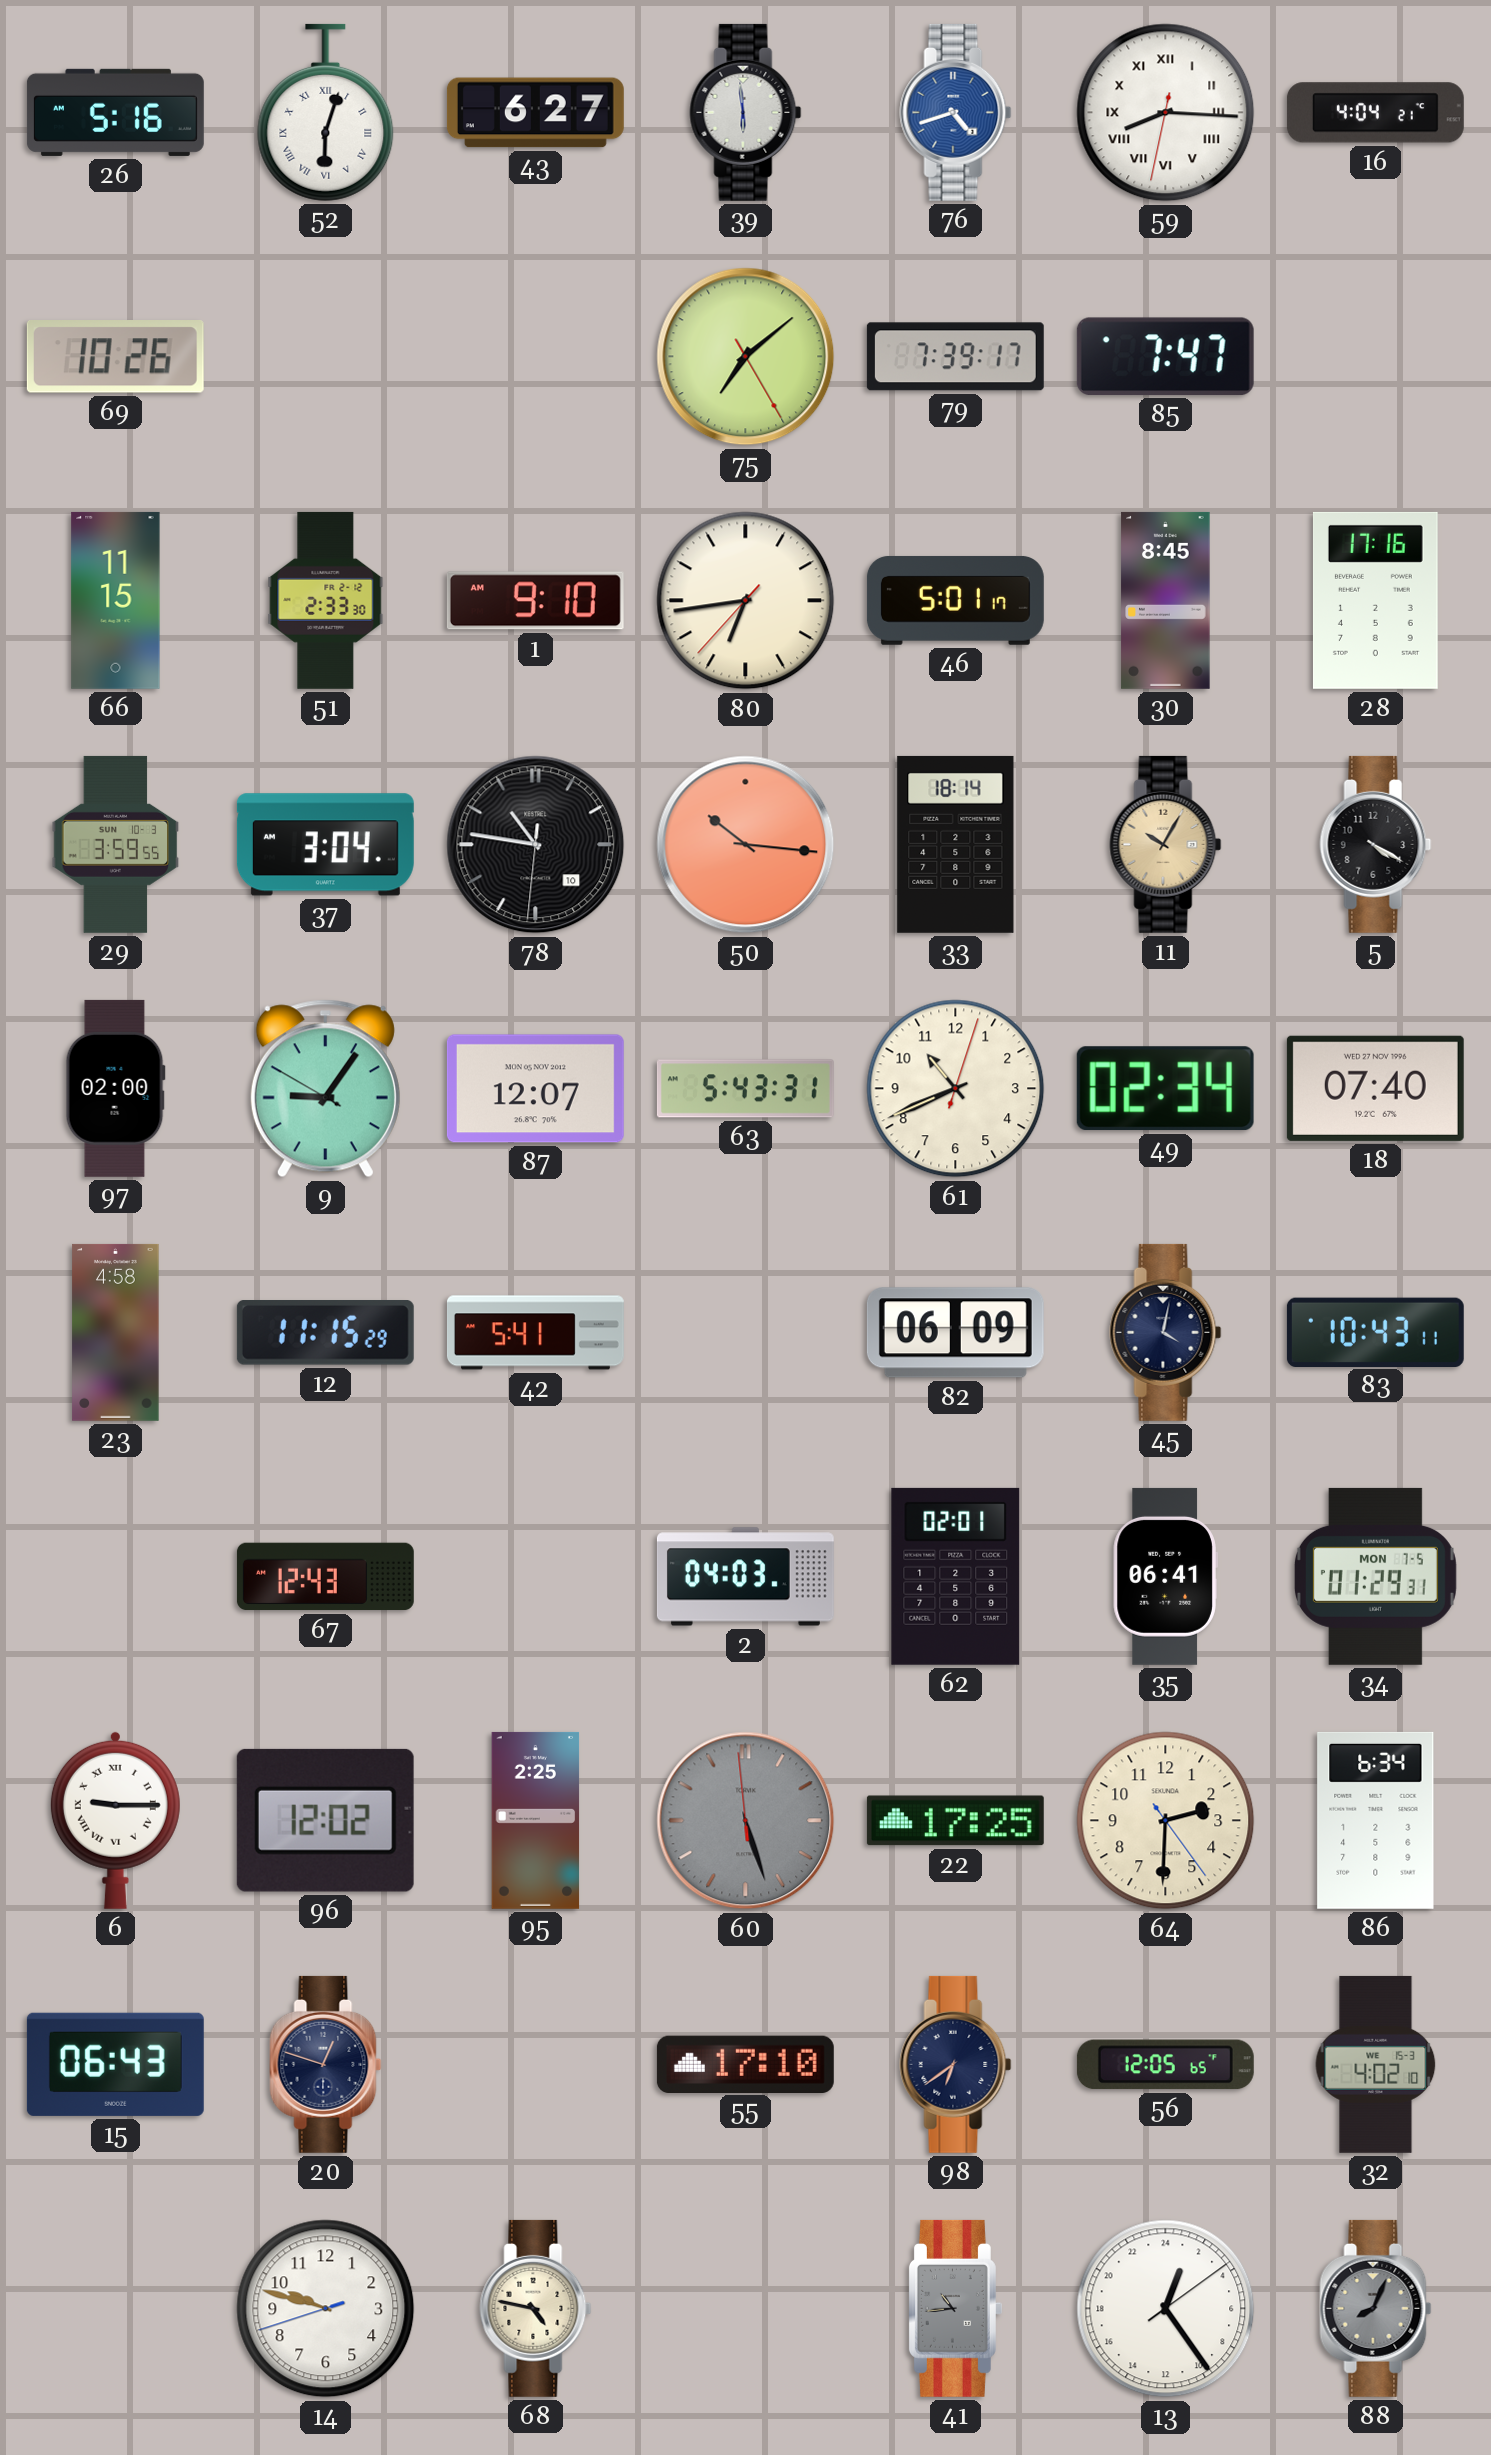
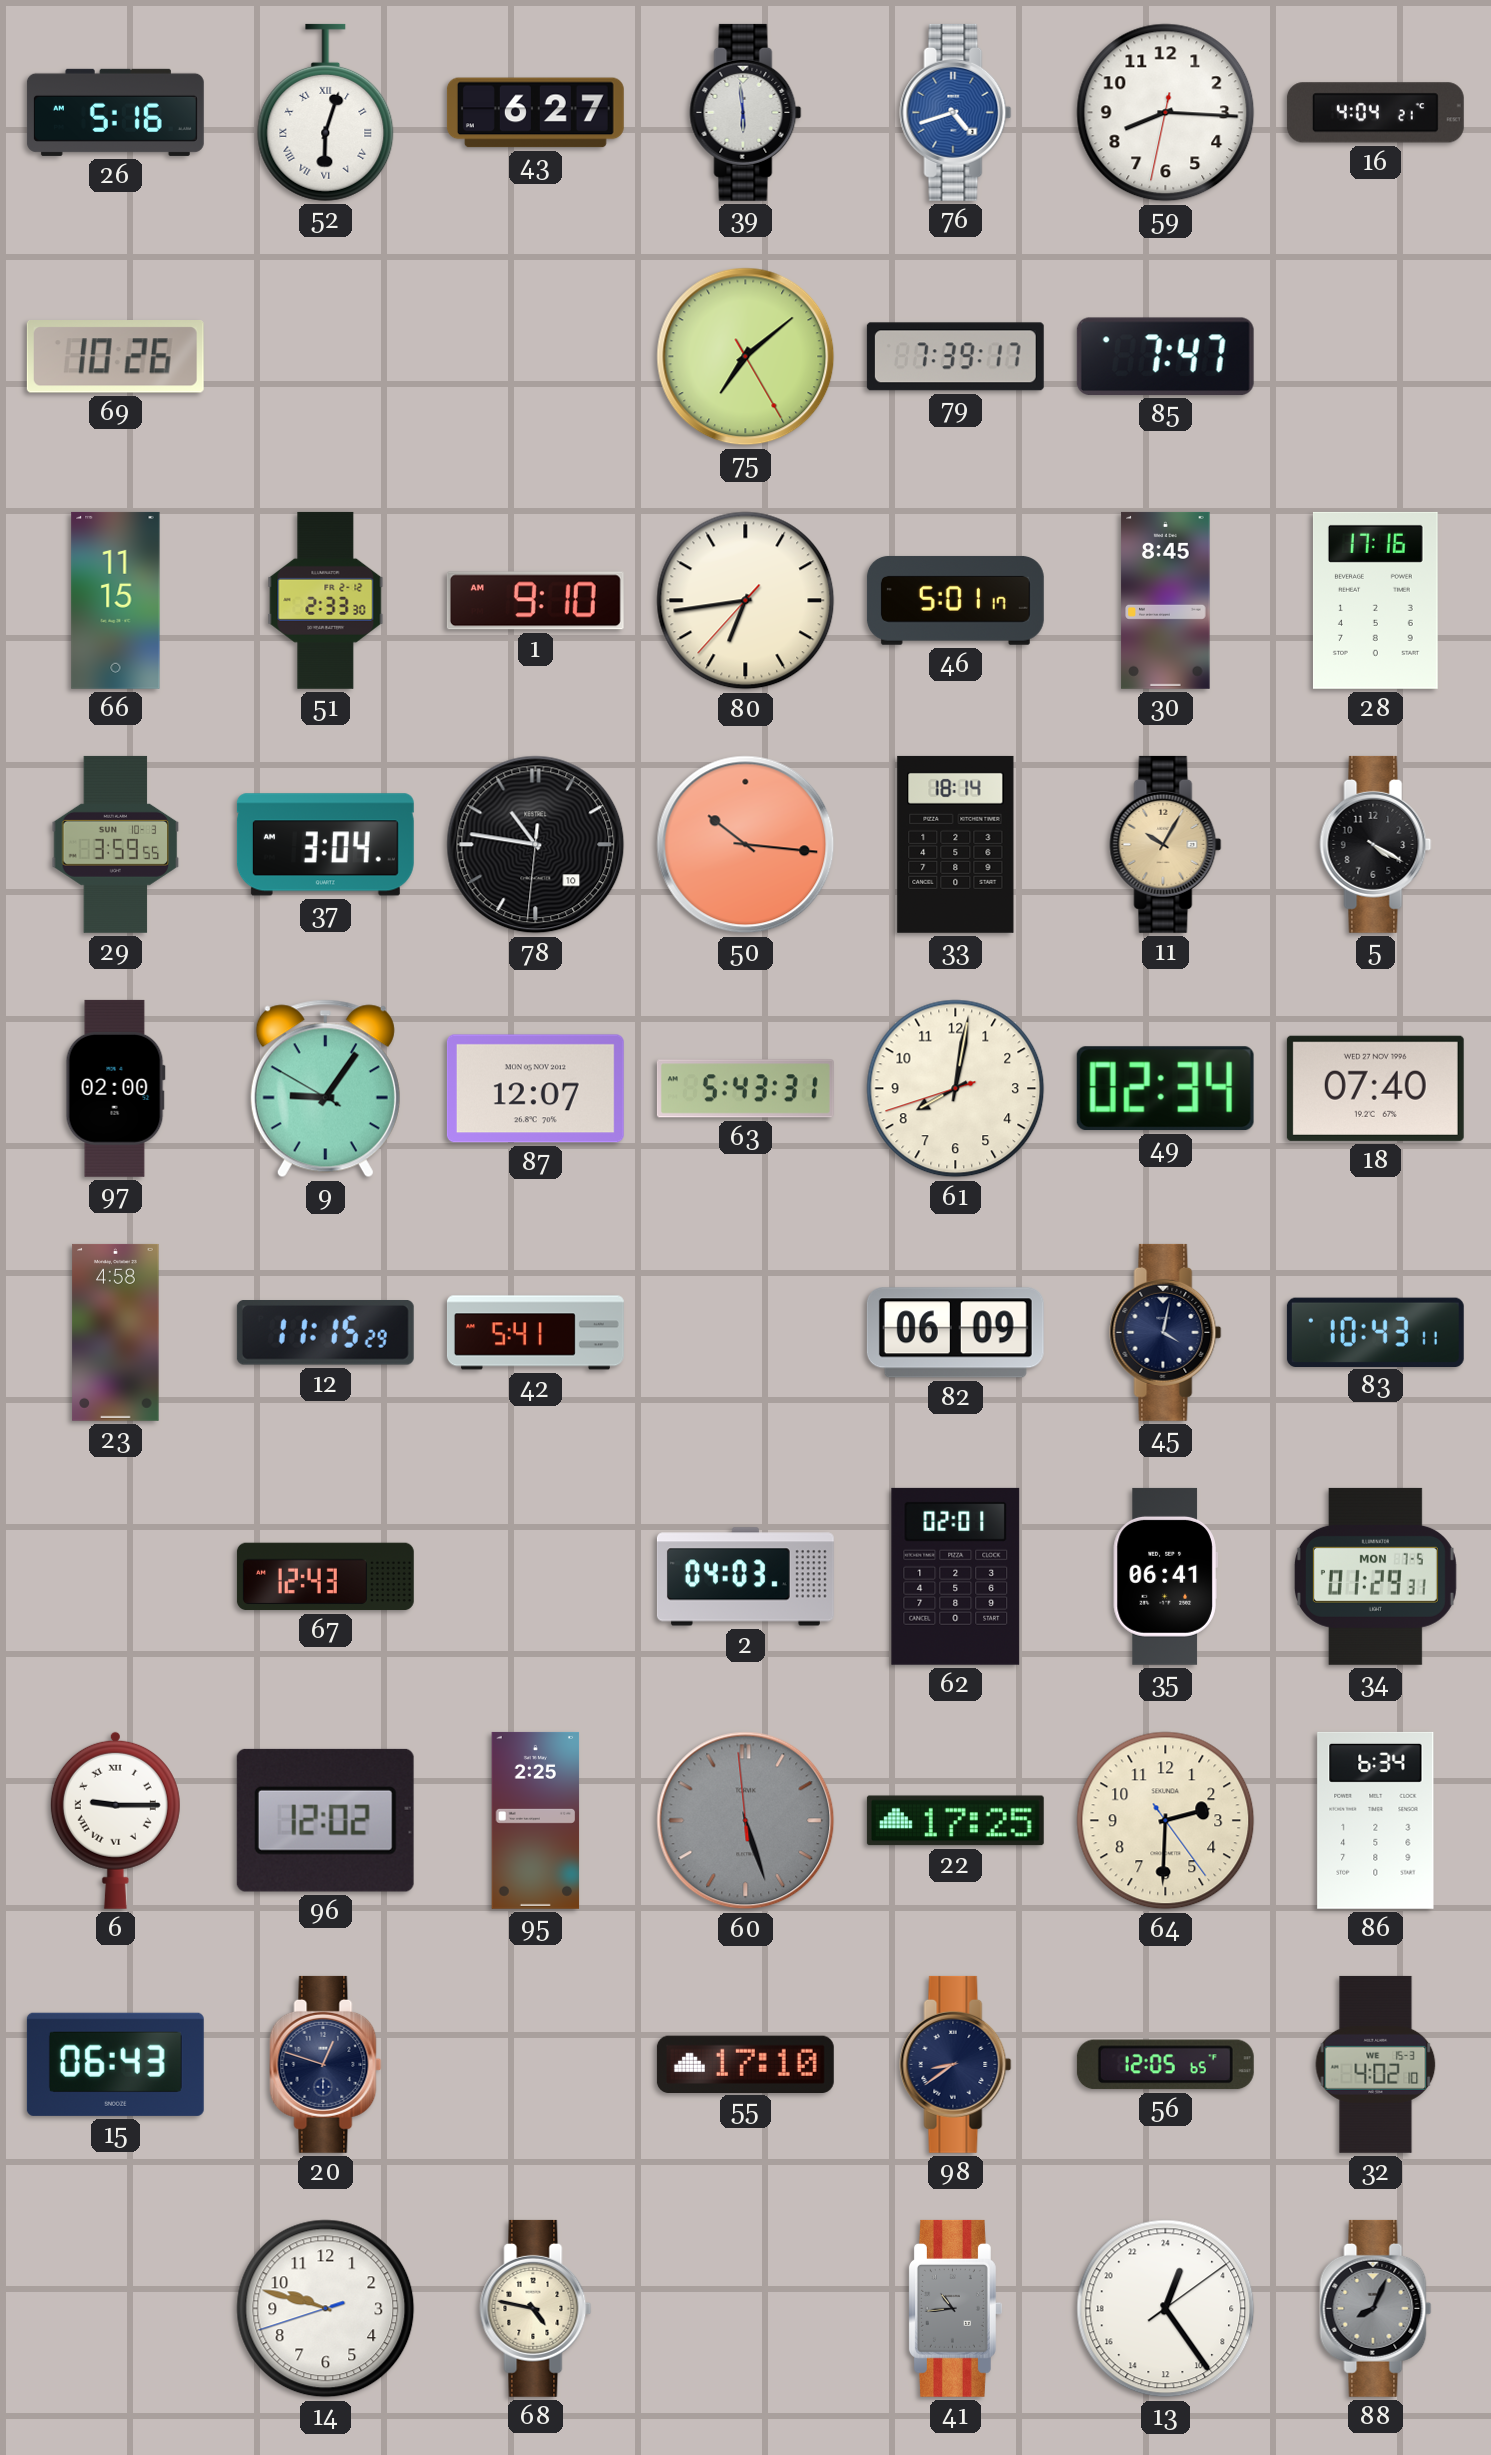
59 numerals: Roman -> Arabic
61: 10:41 -> 8:01
98: 6:39 -> 8:39
